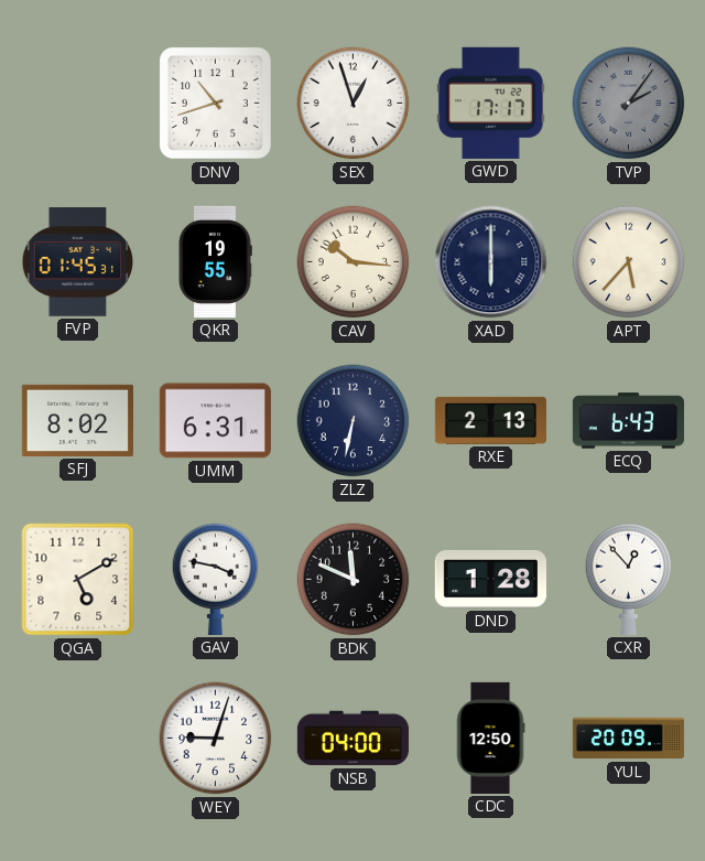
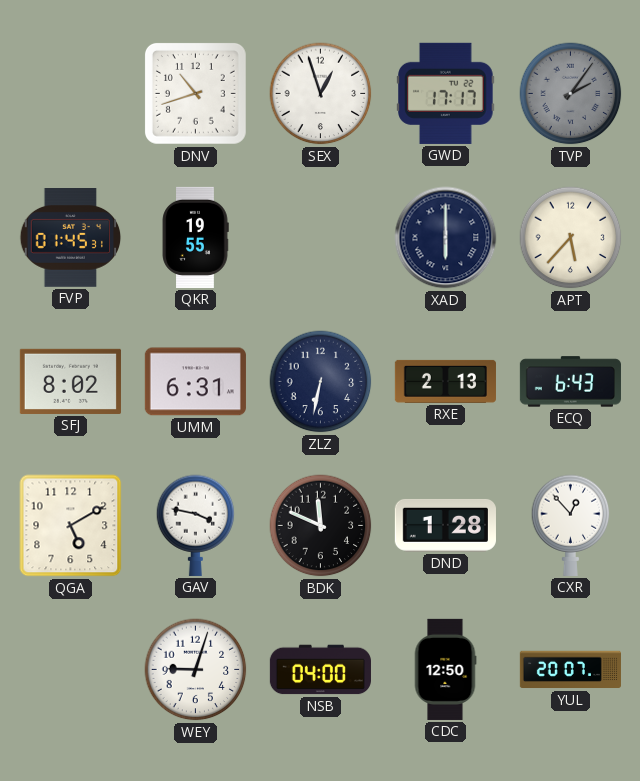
CAV: 10:16 -> none
YUL: 20:09 -> 20:07
